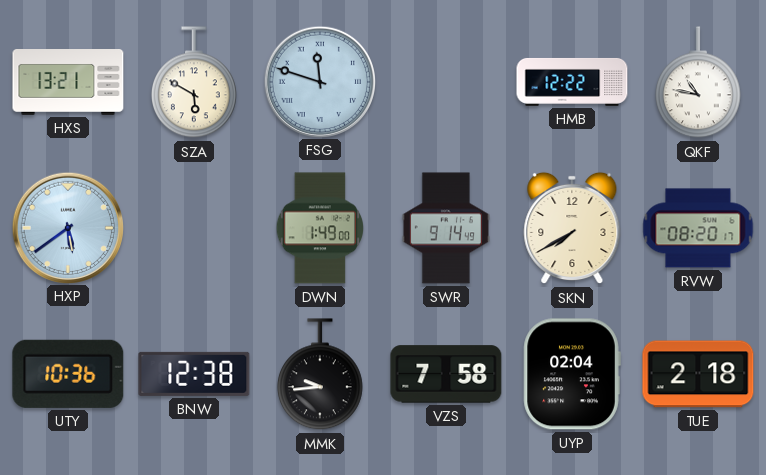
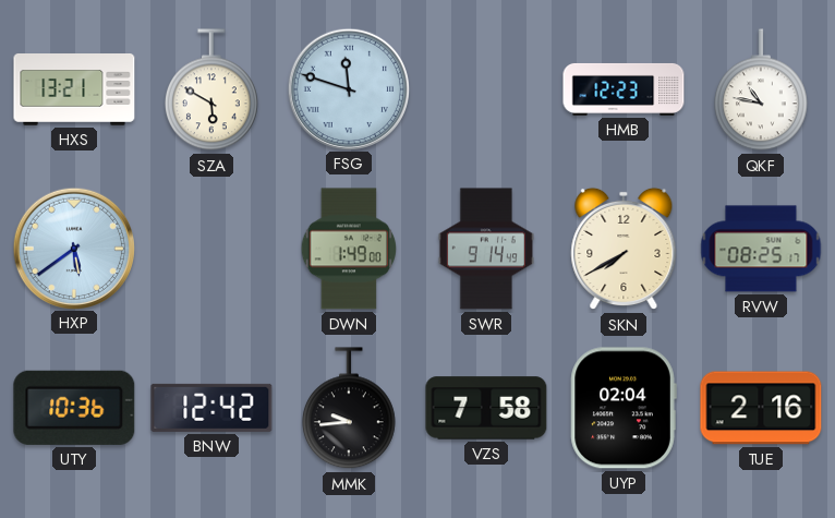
HMB: 12:22 -> 12:23
RVW: 08:20 -> 08:25
BNW: 12:38 -> 12:42
TUE: 2:18 -> 2:16
